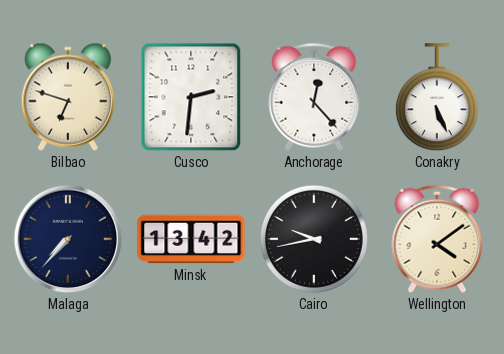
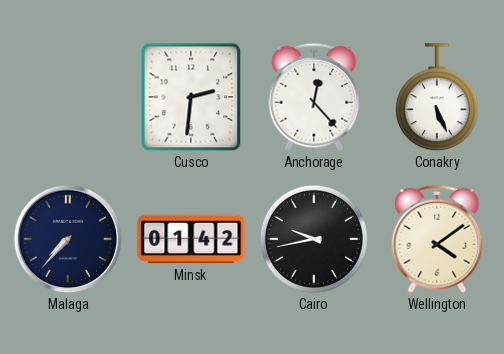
Bilbao: 6:48 -> none
Minsk: 13:42 -> 01:42
